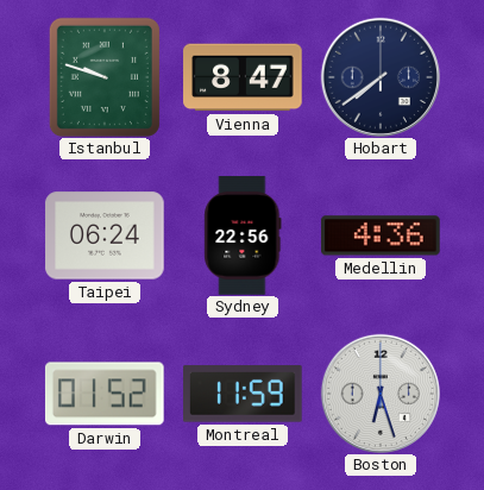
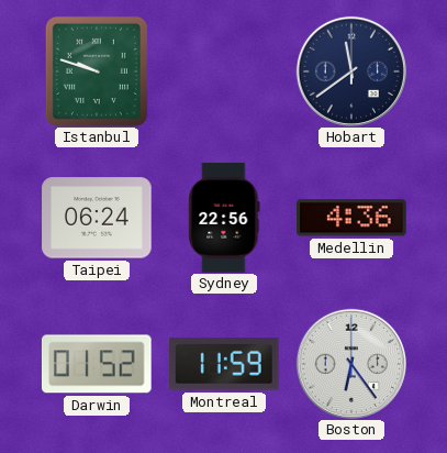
Vienna: 8:47 -> none
Hobart: 7:39 -> 11:39
Boston: 6:27 -> 6:24
